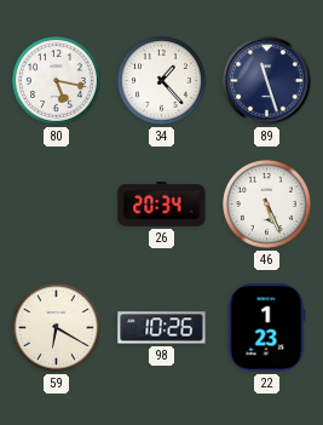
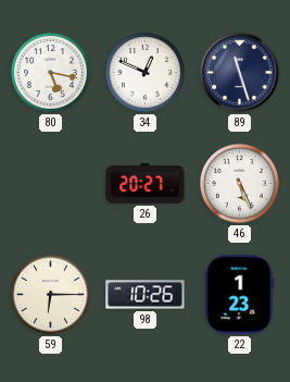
34: 1:23 -> 12:49
26: 20:34 -> 20:27
59: 6:20 -> 6:15
